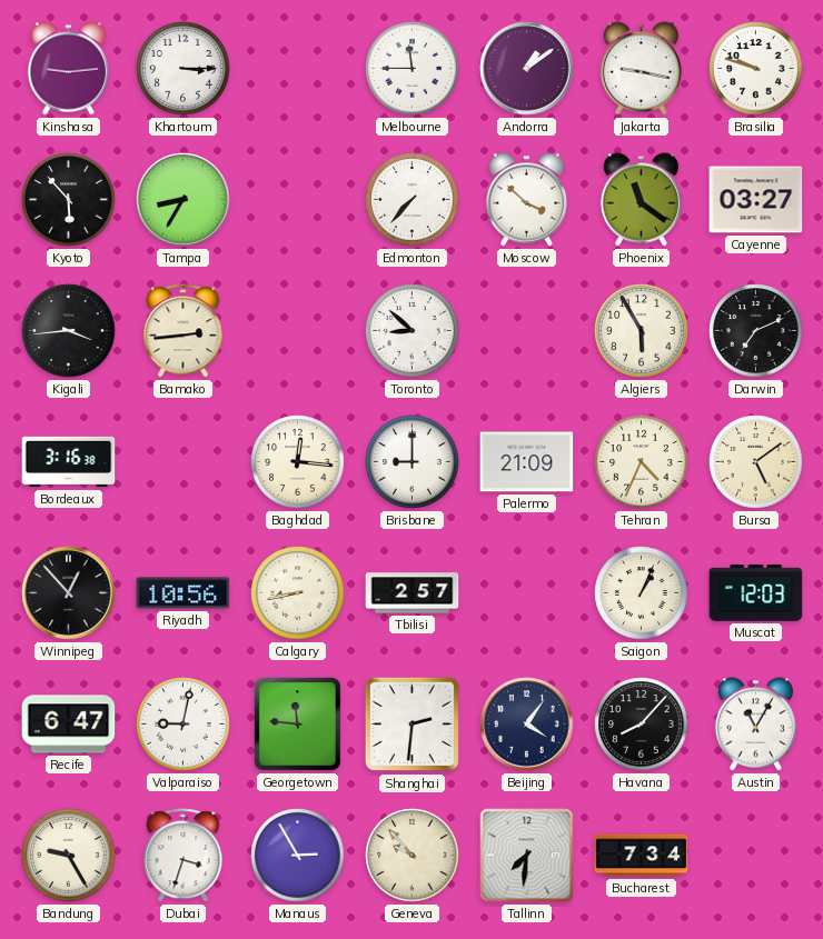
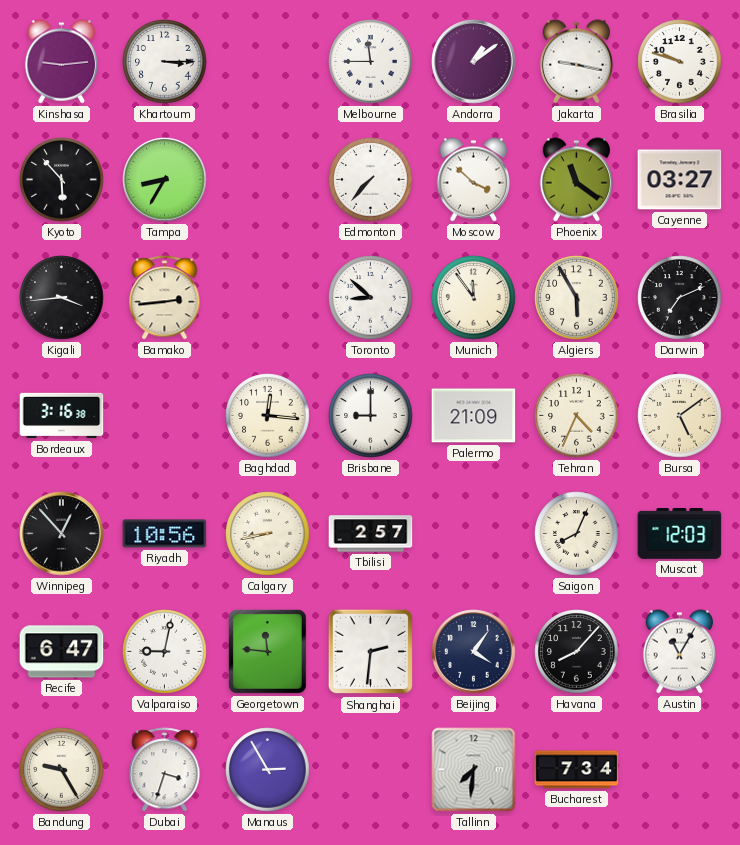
Munich: none -> 11:54
Saigon: 1:04 -> 8:04
Geneva: 9:53 -> none
